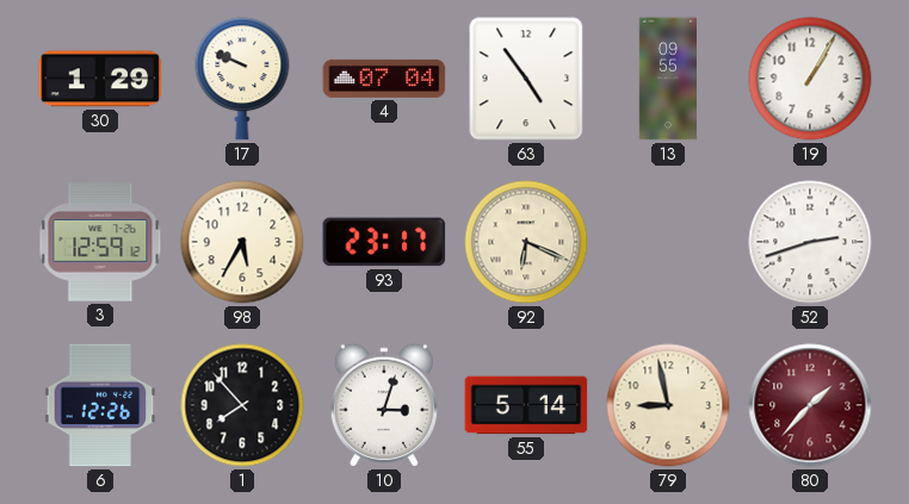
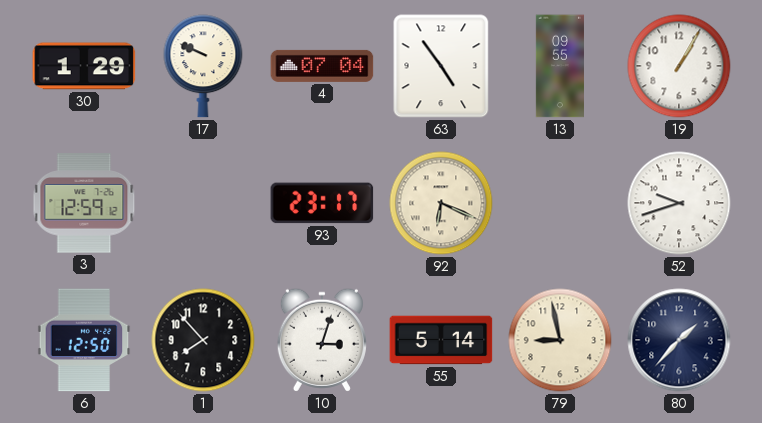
98: 5:35 -> none
52: 2:42 -> 9:42
6: 12:26 -> 12:50
80 dial: burgundy -> navy
